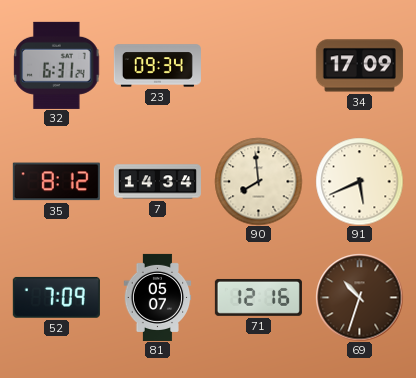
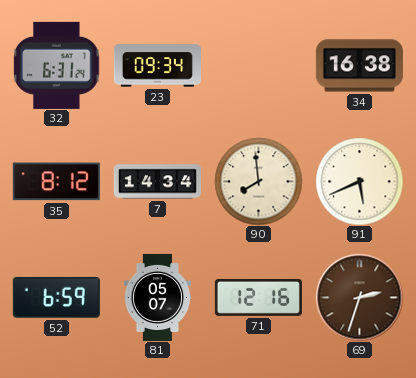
34: 17:09 -> 16:38
52: 7:09 -> 6:59
69: 10:33 -> 2:33
